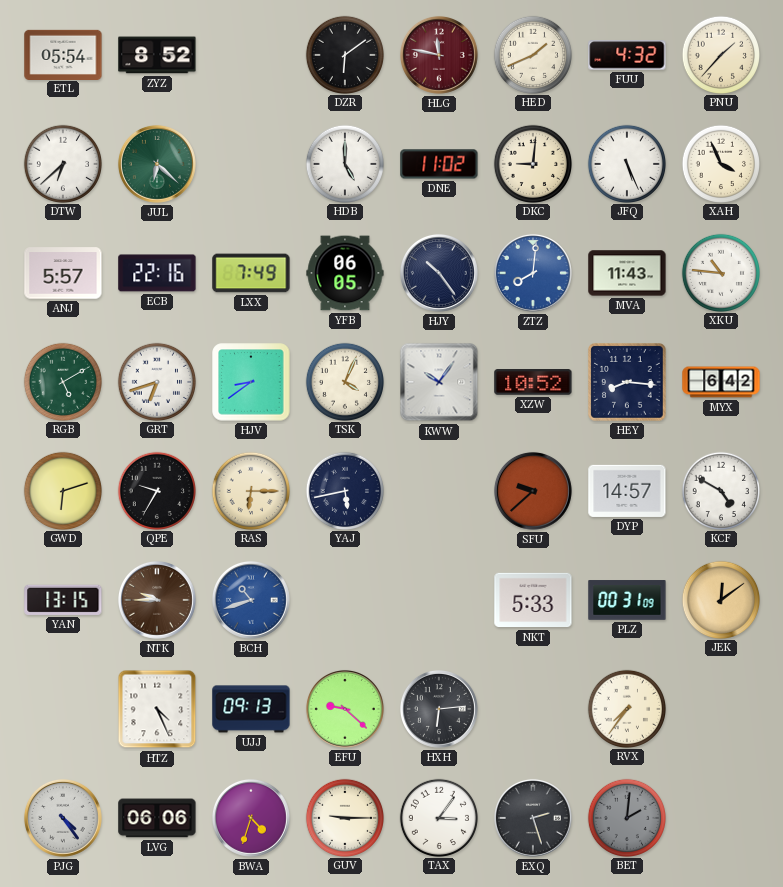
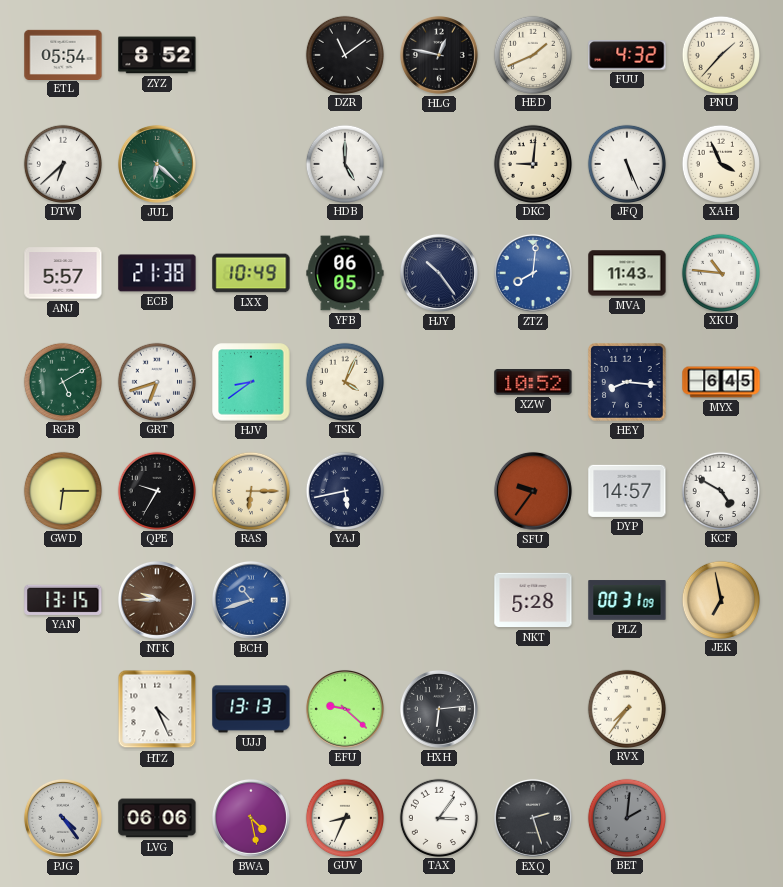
DZR: 6:09 -> 11:09
HLG: 11:47 -> 12:47
HLG dial: burgundy -> black
DNE: 11:02 -> none
ECB: 22:16 -> 21:38
LXX: 7:49 -> 10:49
KWW: 10:06 -> none
MYX: 6:42 -> 6:45
GWD: 6:12 -> 6:15
SFU: 9:38 -> 9:36
NKT: 5:33 -> 5:28
JEK: 12:09 -> 6:58
UJJ: 09:13 -> 13:13
BWA: 4:33 -> 4:28
GUV: 9:15 -> 8:34
